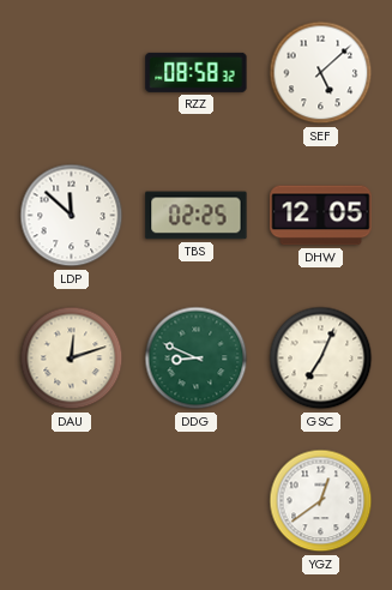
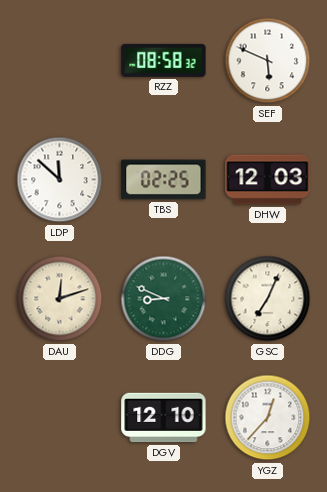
SEF: 5:08 -> 5:49
DHW: 12:05 -> 12:03
DGV: none -> 12:10
YGZ: 12:39 -> 12:37
